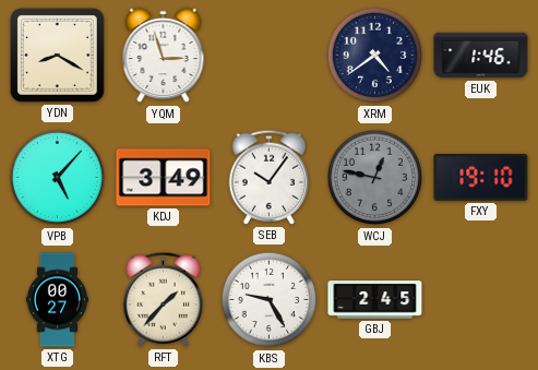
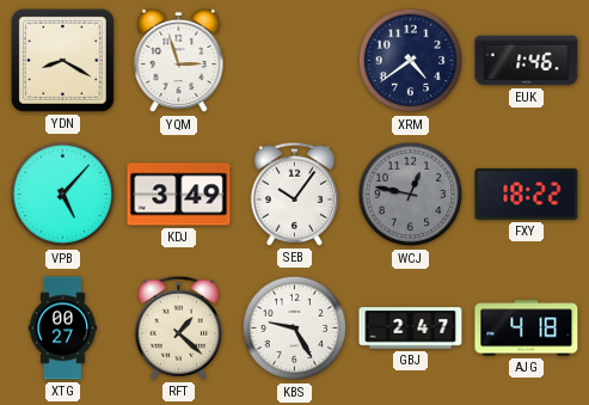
FXY: 19:10 -> 18:22
RFT: 1:37 -> 1:22
GBJ: 2:45 -> 2:47
AJG: none -> 4:18
